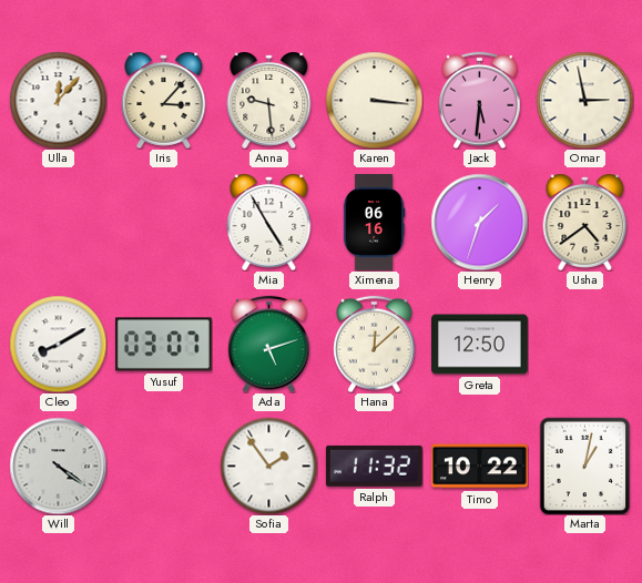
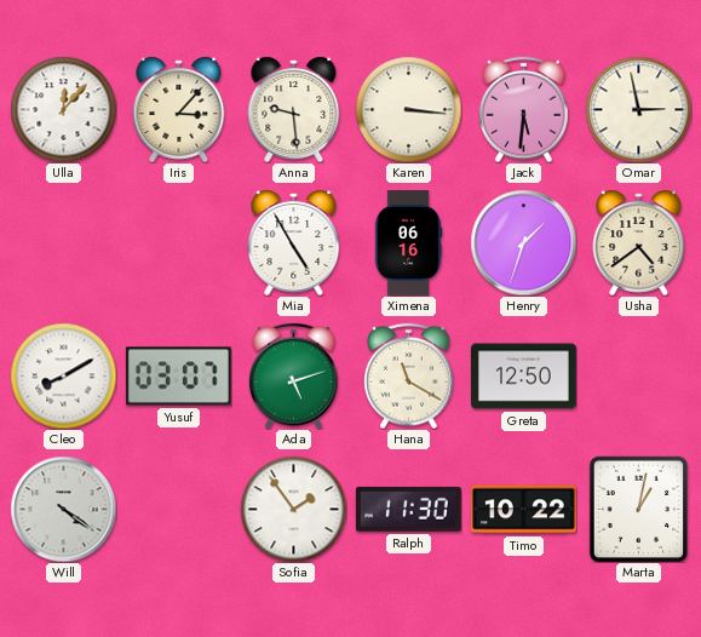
Hana: 12:08 -> 11:20
Ralph: 11:32 -> 11:30
